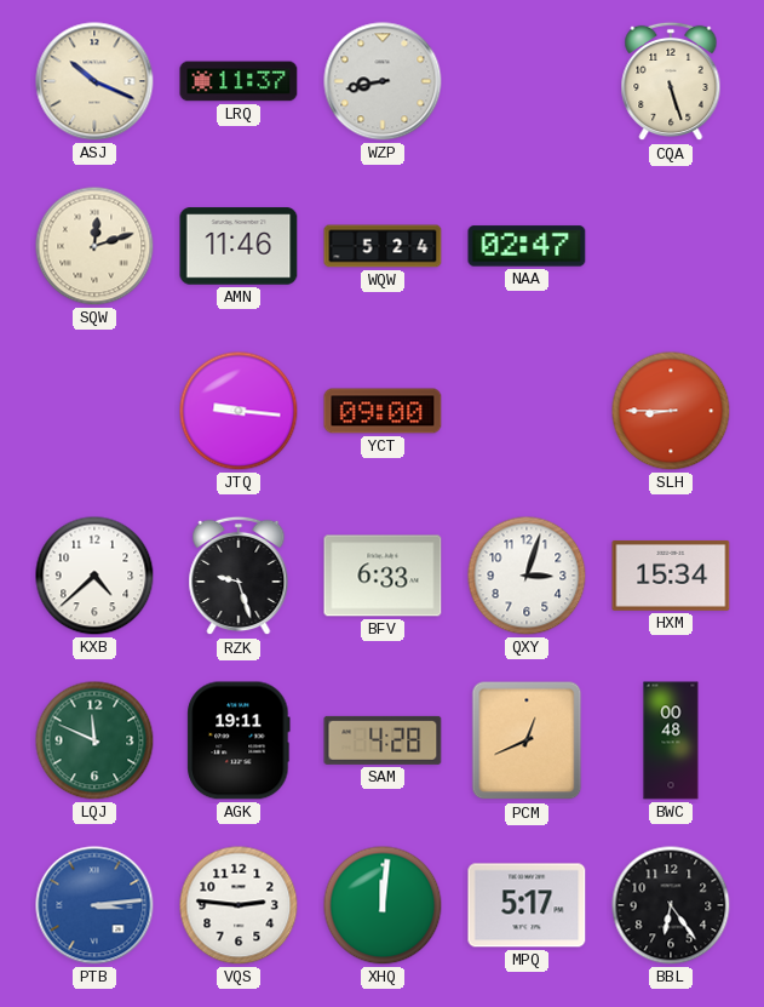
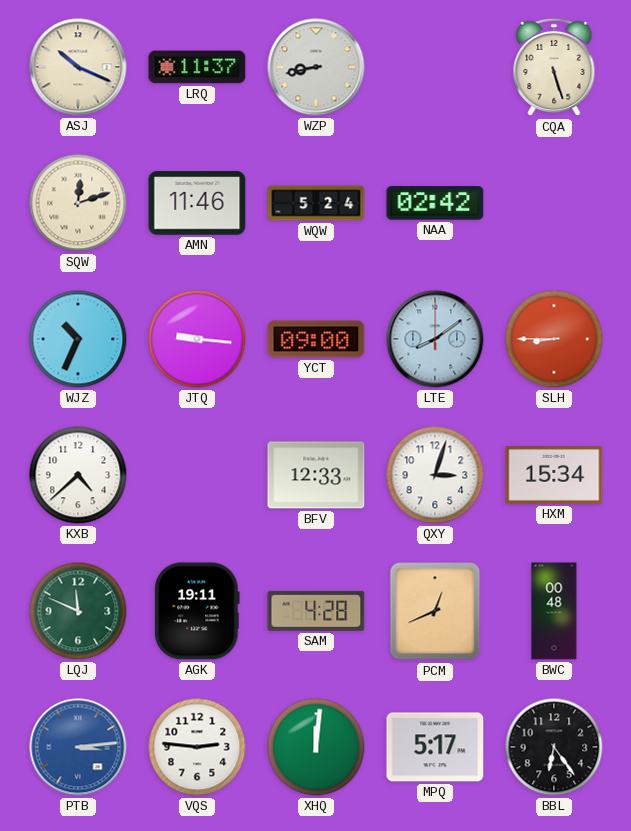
NAA: 02:47 -> 02:42
WJZ: none -> 10:34
LTE: none -> 8:09
RZK: 9:27 -> none
BFV: 6:33 -> 12:33
